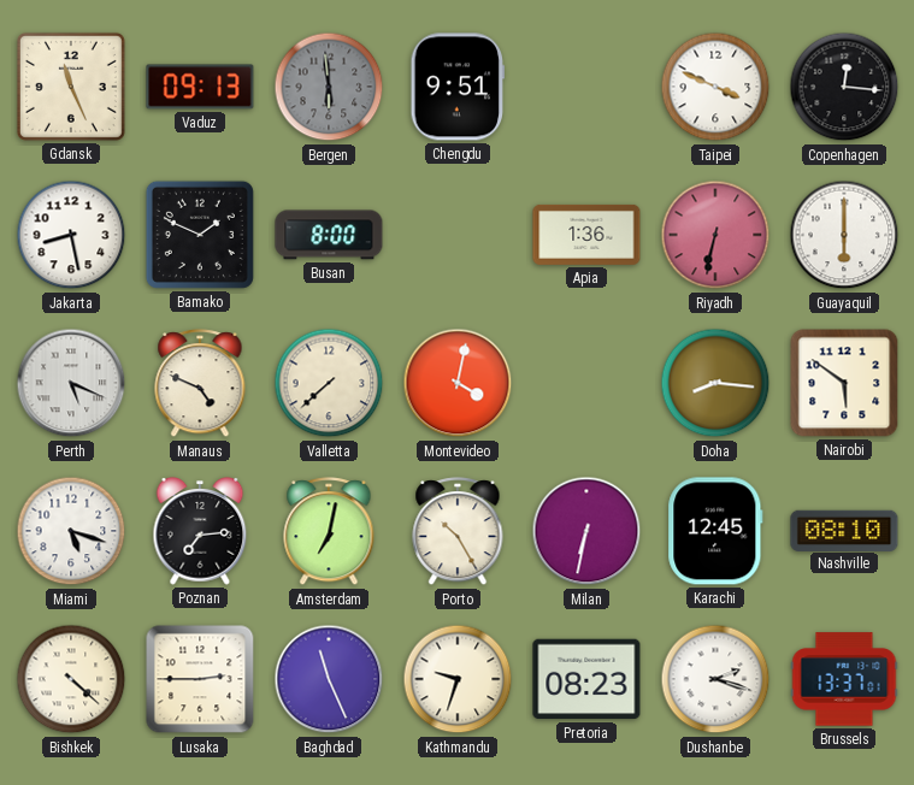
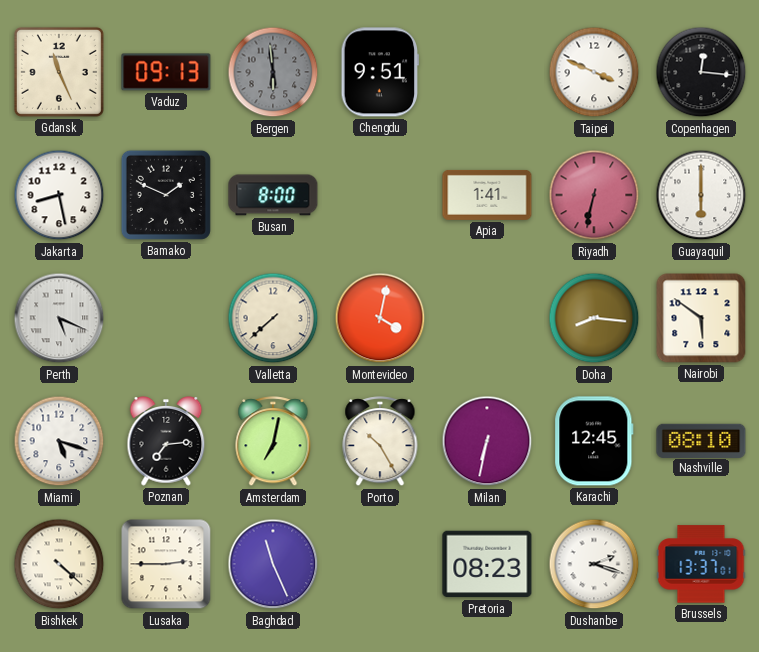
Apia: 1:36 -> 1:41
Manaus: 4:49 -> none
Kathmandu: 9:33 -> none
